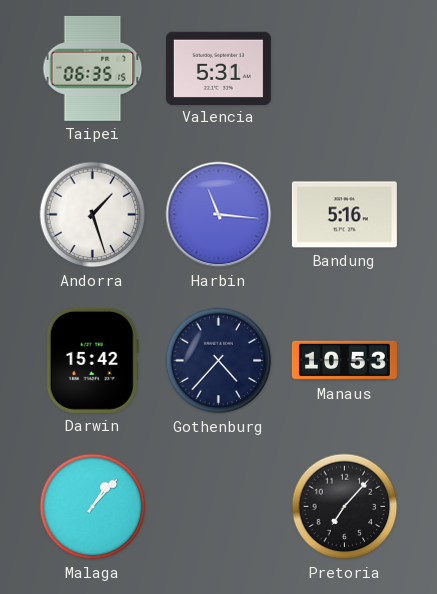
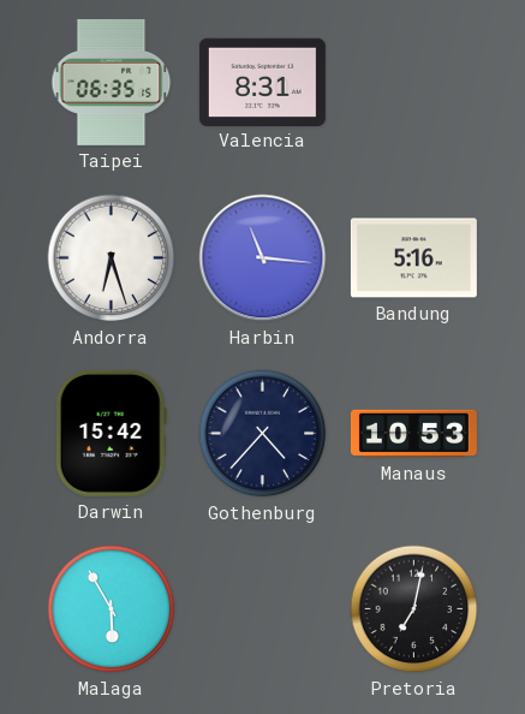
Valencia: 5:31 -> 8:31
Andorra: 1:27 -> 6:27
Malaga: 1:07 -> 5:55
Pretoria: 7:07 -> 7:02
